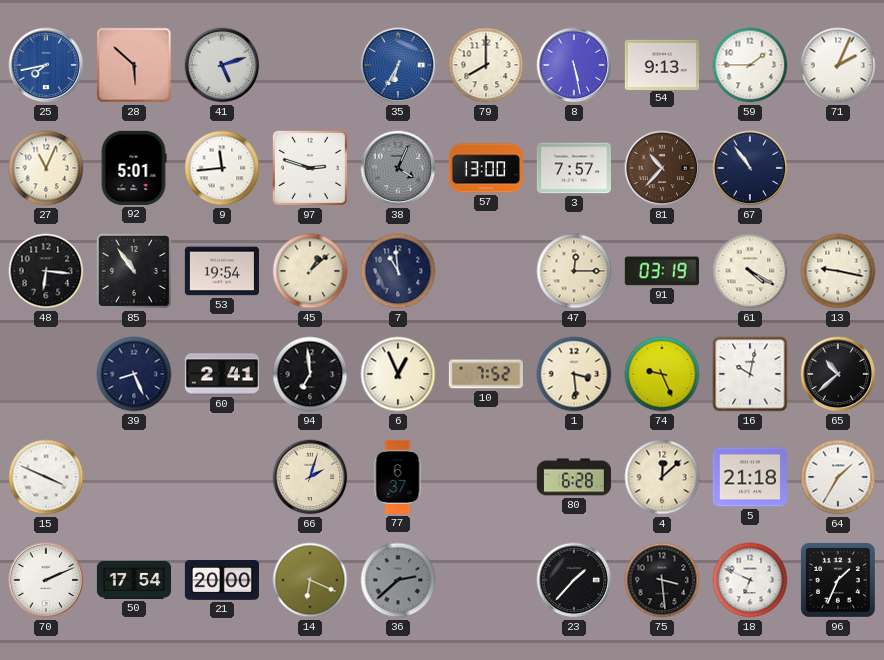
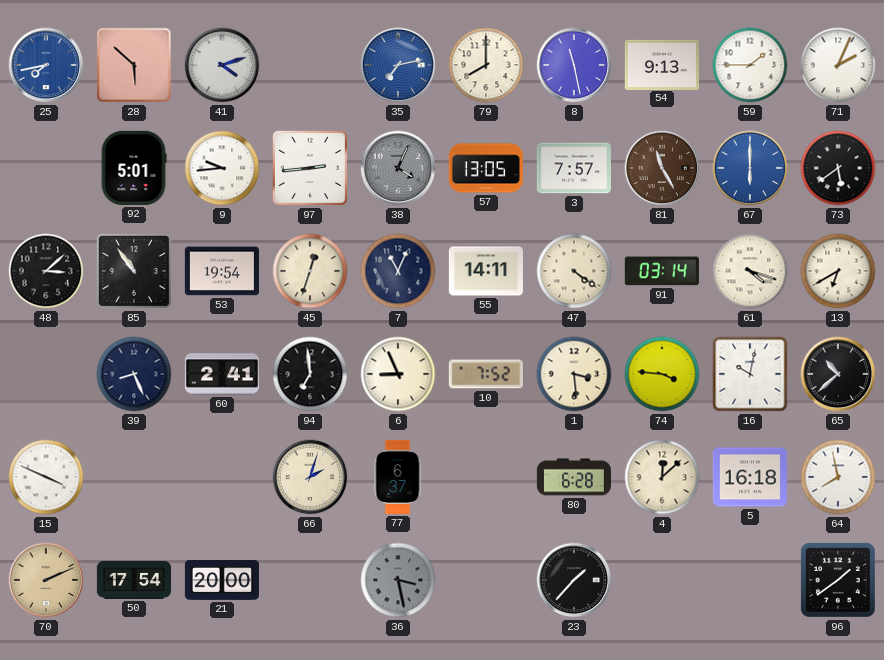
41: 5:12 -> 4:12
35: 6:35 -> 7:13
8: 5:28 -> 11:28
27: 11:04 -> none
9: 11:44 -> 9:44
97: 2:48 -> 2:44
57: 13:00 -> 13:05
81: 10:37 -> 11:25
67: 10:54 -> 6:00
67 dial: navy -> blue
73: none -> 5:39
48: 6:16 -> 3:08
45: 1:08 -> 12:33
7: 10:59 -> 11:04
55: none -> 14:11
47: 12:15 -> 4:21
91: 03:19 -> 03:14
61: 4:20 -> 4:18
13: 9:17 -> 6:40
6: 12:56 -> 8:56
74: 9:26 -> 3:46
5: 21:18 -> 16:18
64: 1:35 -> 7:58
70 dial: white -> champagne
14: 6:19 -> none
36: 2:38 -> 3:28
75: 3:29 -> none
18: 6:49 -> none
96: 1:34 -> 1:39
